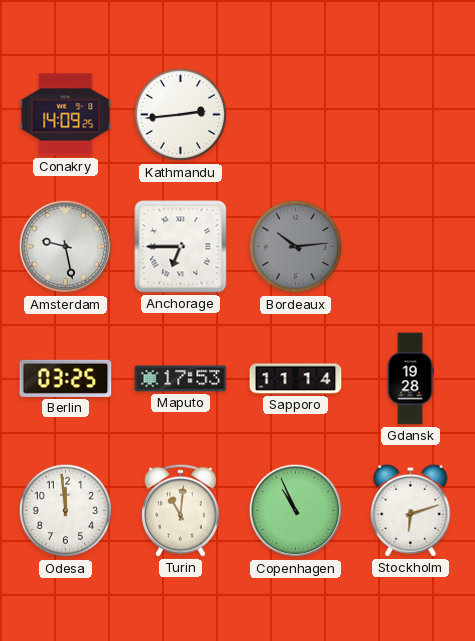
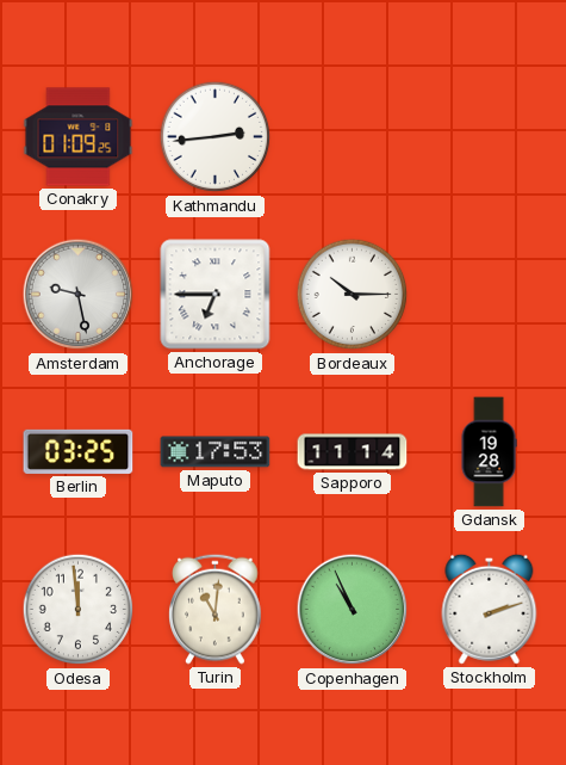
Conakry: 14:09 -> 01:09
Bordeaux: 10:14 -> 10:15
Bordeaux dial: grey -> white
Stockholm: 6:12 -> 2:12
